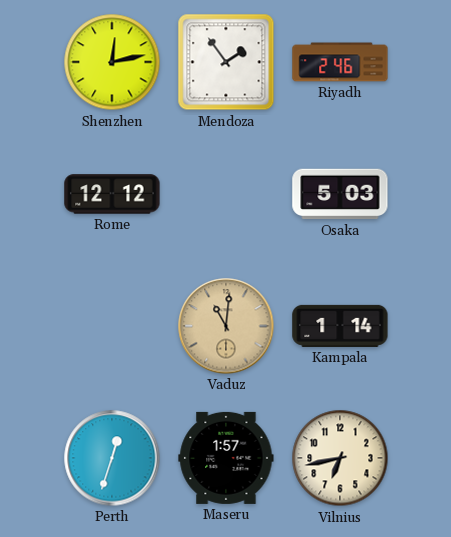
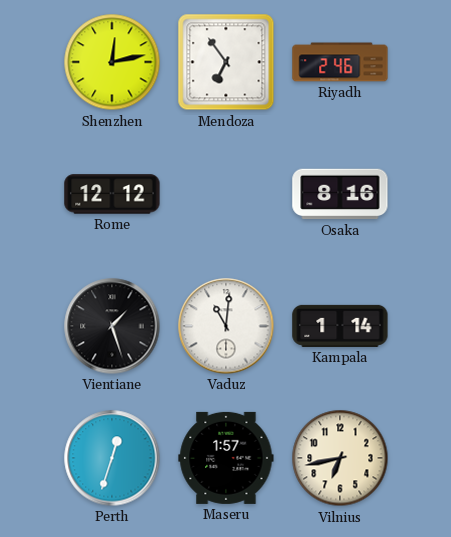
Mendoza: 1:54 -> 6:54
Osaka: 5:03 -> 8:16
Vientiane: none -> 1:27
Vaduz dial: champagne -> white
